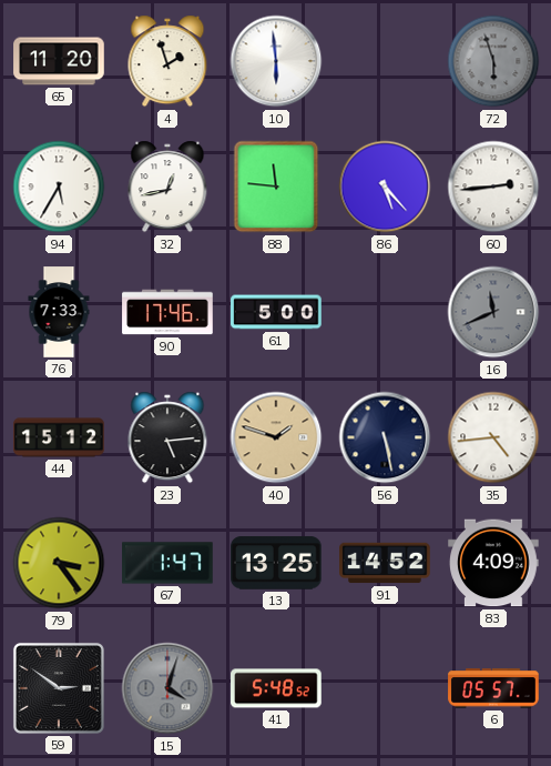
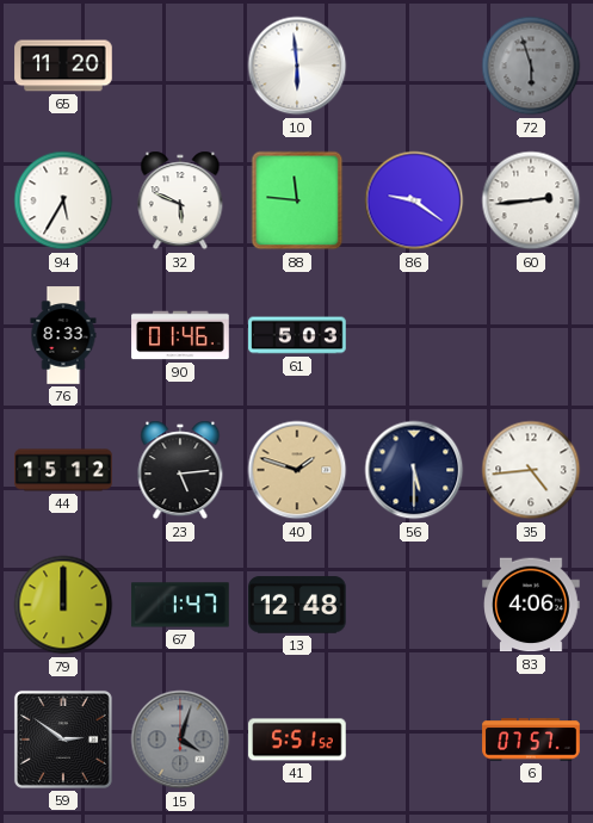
4: 1:57 -> none
32: 12:43 -> 5:49
86: 5:23 -> 9:21
76: 7:33 -> 8:33
90: 17:46 -> 01:46
61: 5:00 -> 5:03
16: 11:41 -> none
56: 5:28 -> 5:30
79: 3:24 -> 12:00
13: 13:25 -> 12:48
91: 14:52 -> none
83: 4:09 -> 4:06
41: 5:48 -> 5:51
6: 05:57 -> 07:57
